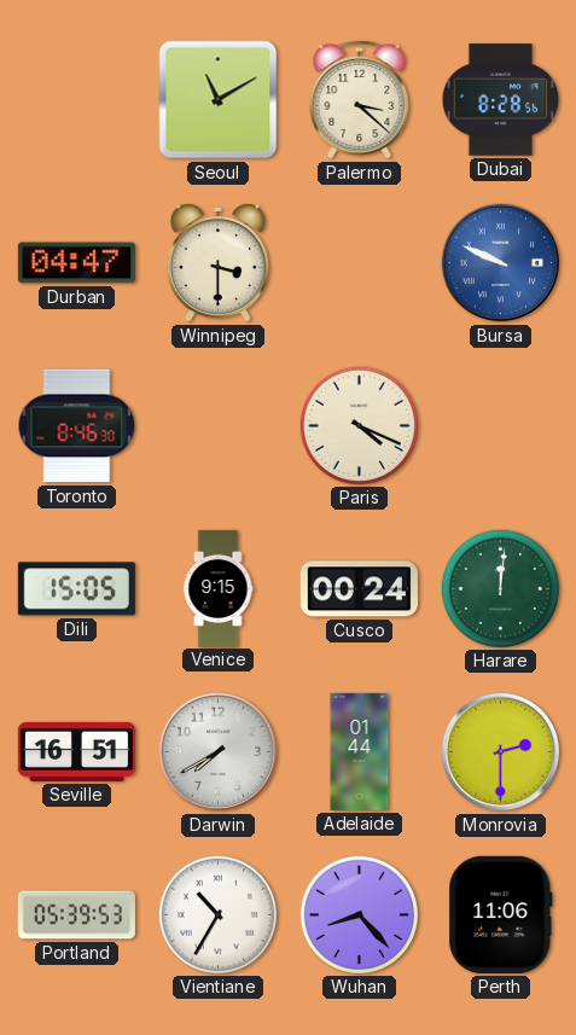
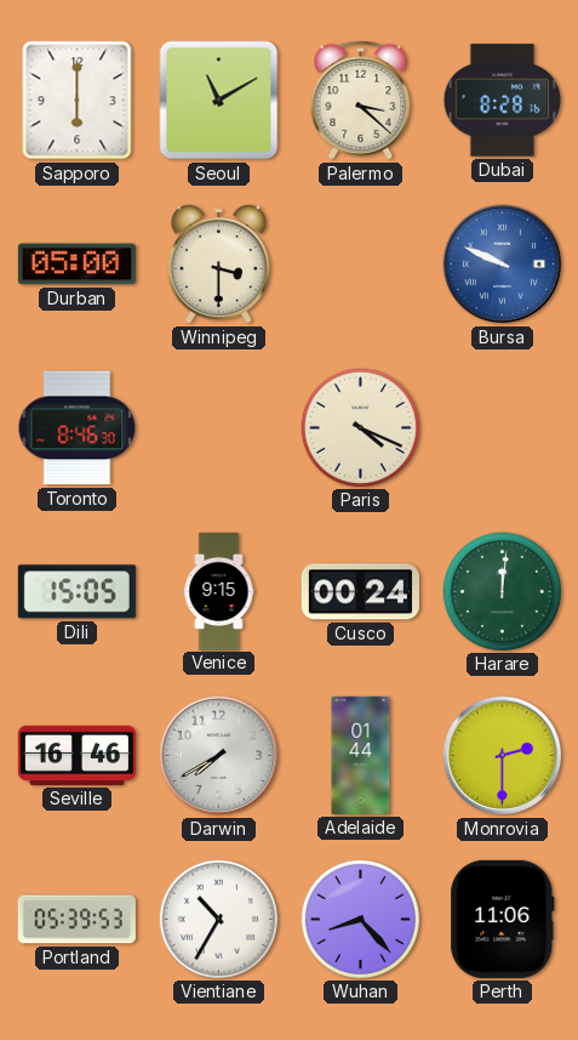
Sapporo: none -> 6:00
Dubai: 8:28:56 -> 8:28:16
Durban: 04:47 -> 05:00
Seville: 16:51 -> 16:46
